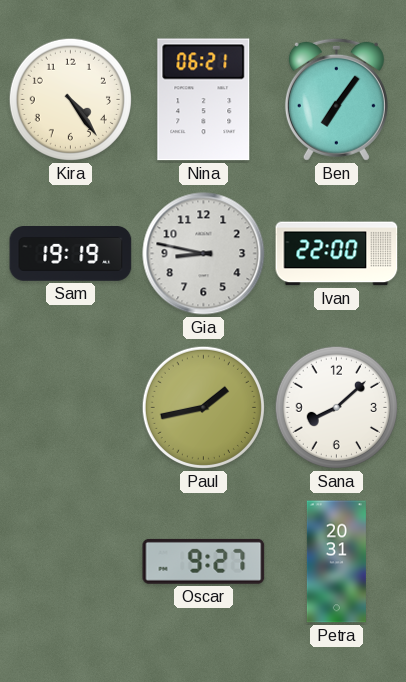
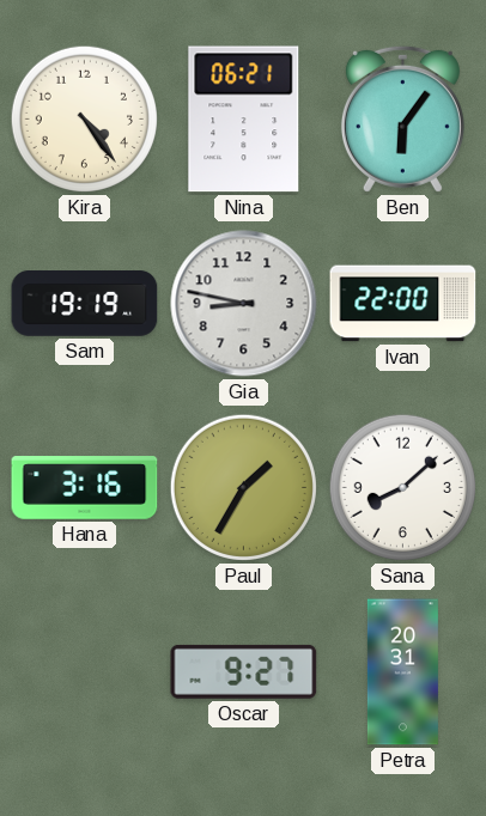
Ben: 7:06 -> 6:06
Hana: none -> 3:16
Paul: 1:43 -> 1:35
